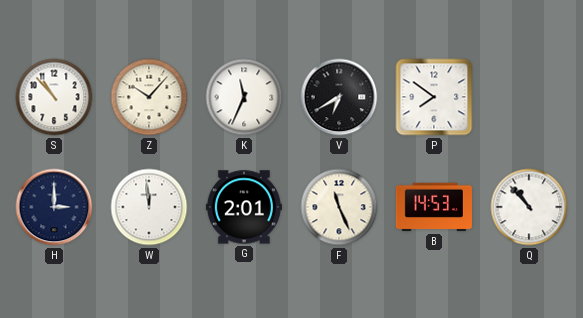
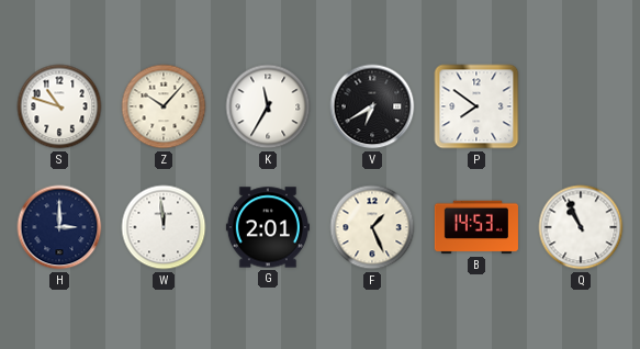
S: 10:53 -> 10:48
K: 11:34 -> 11:35
F: 11:26 -> 1:26
Q: 10:53 -> 10:56
